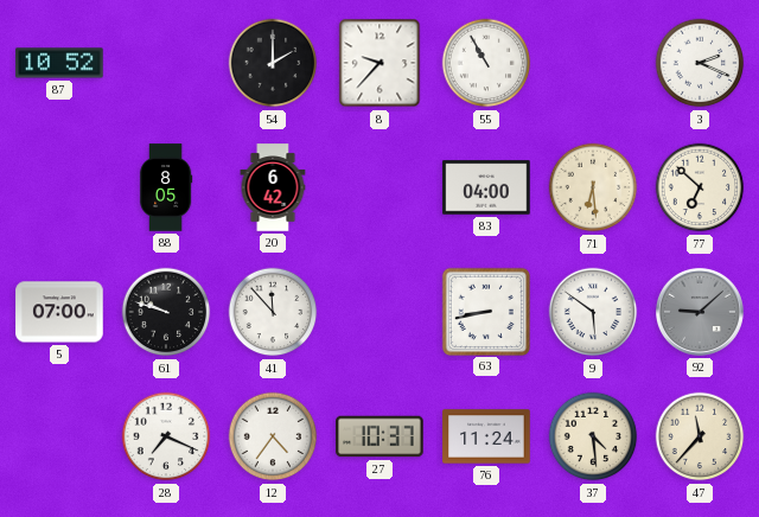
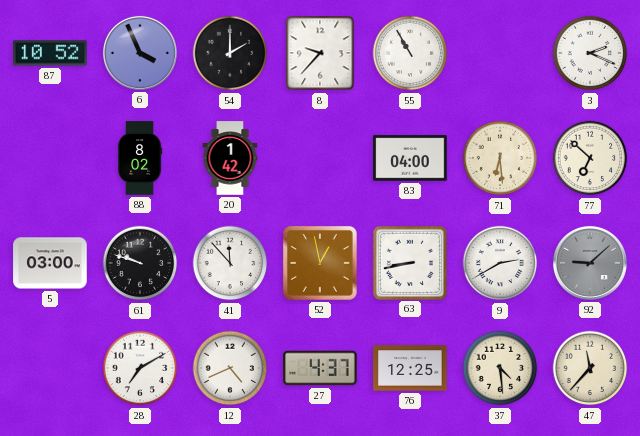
6: none -> 3:56
88: 8:05 -> 8:02
20: 6:42 -> 1:42
5: 07:00 -> 03:00
52: none -> 12:58
9: 5:51 -> 2:40
28: 7:19 -> 7:10
12: 4:36 -> 4:41
27: 10:37 -> 4:37
76: 11:24 -> 12:25
